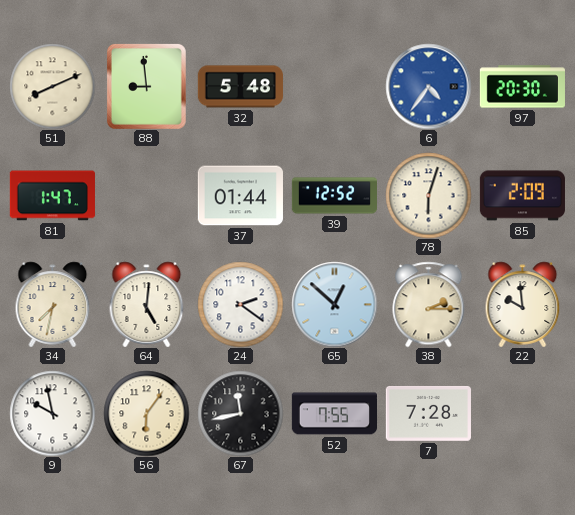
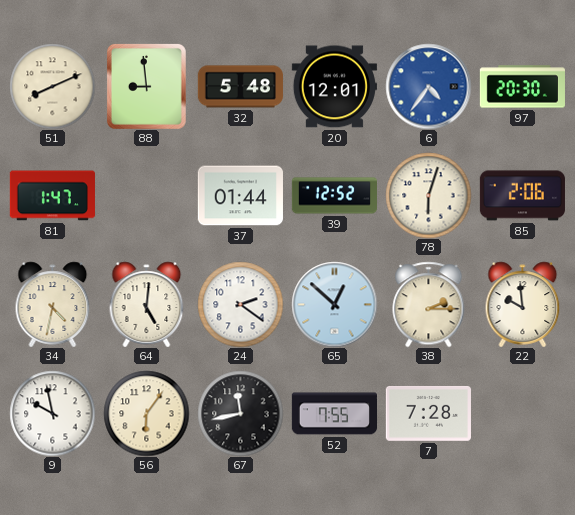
20: none -> 12:01
85: 2:09 -> 2:06
34: 7:32 -> 4:32
